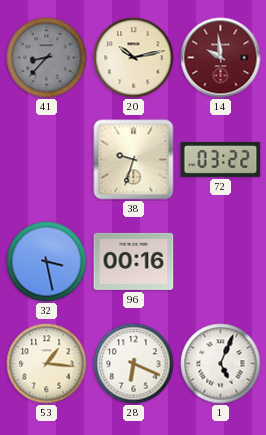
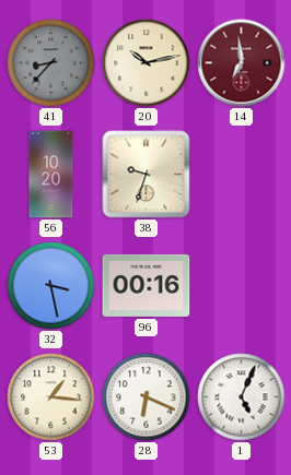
14: 9:59 -> 6:59
56: none -> 10:20
72: 03:22 -> none
